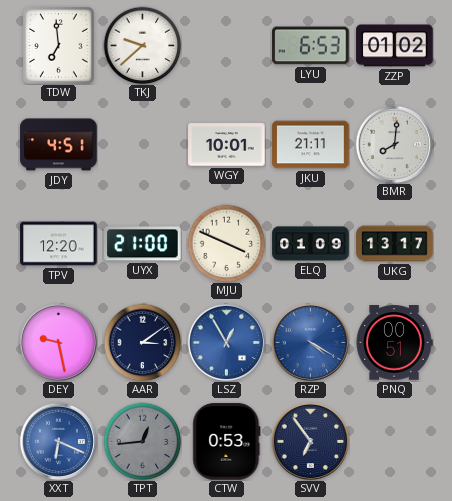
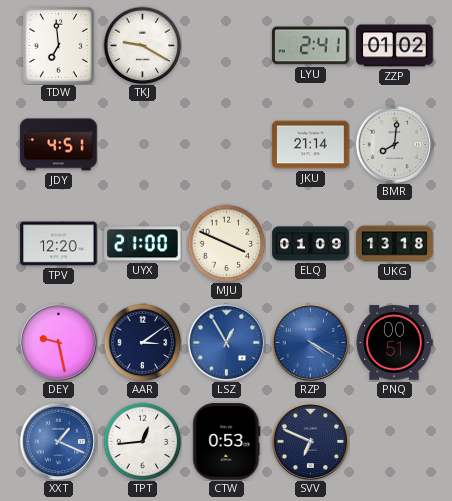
TKJ: 9:38 -> 9:20
LYU: 6:53 -> 2:41
WGY: 10:01 -> none
JKU: 21:11 -> 21:14
UKG: 13:17 -> 13:18
XXT: 6:19 -> 1:19
TPT dial: grey -> white
SVV: 6:54 -> 6:49
